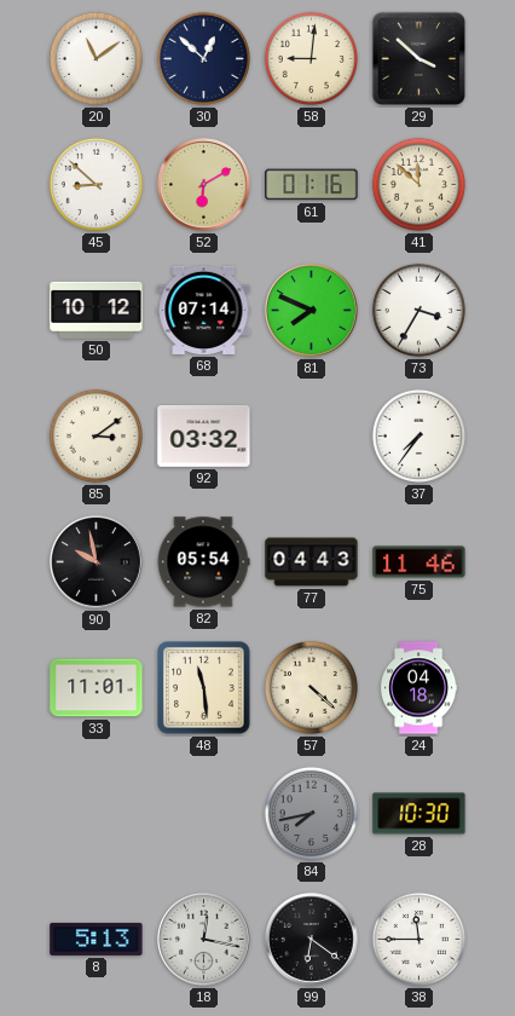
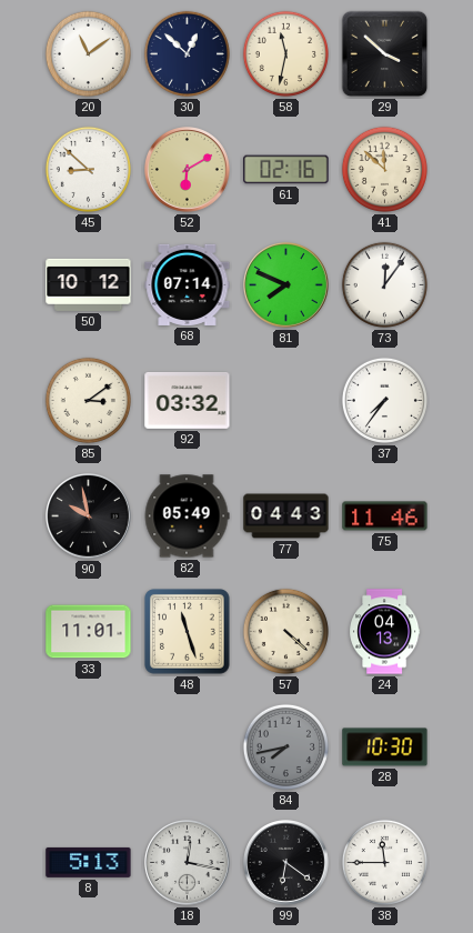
58: 9:01 -> 11:32
61: 01:16 -> 02:16
73: 3:35 -> 12:06
82: 05:54 -> 05:49
48: 11:29 -> 11:27
24: 04:18 -> 04:13
